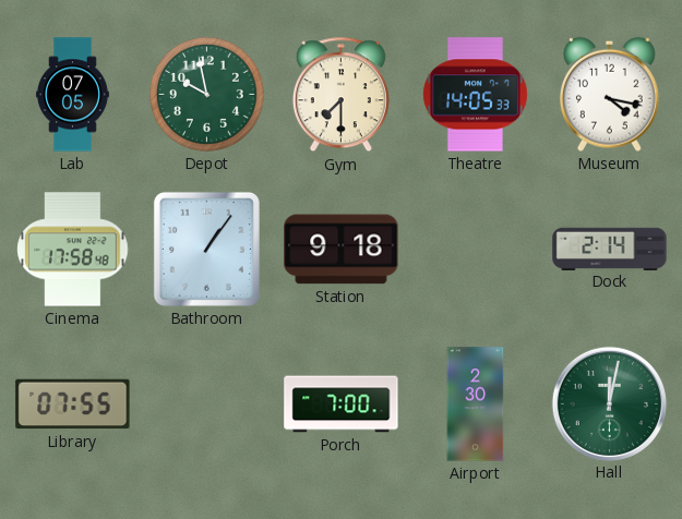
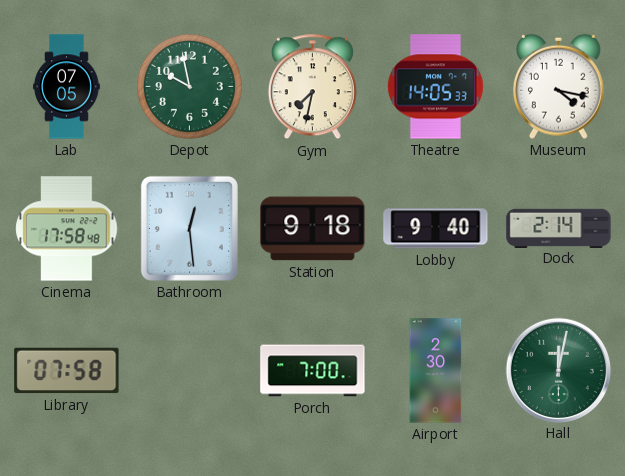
Gym: 7:30 -> 7:32
Bathroom: 1:06 -> 12:29
Lobby: none -> 9:40
Library: 07:55 -> 07:58
